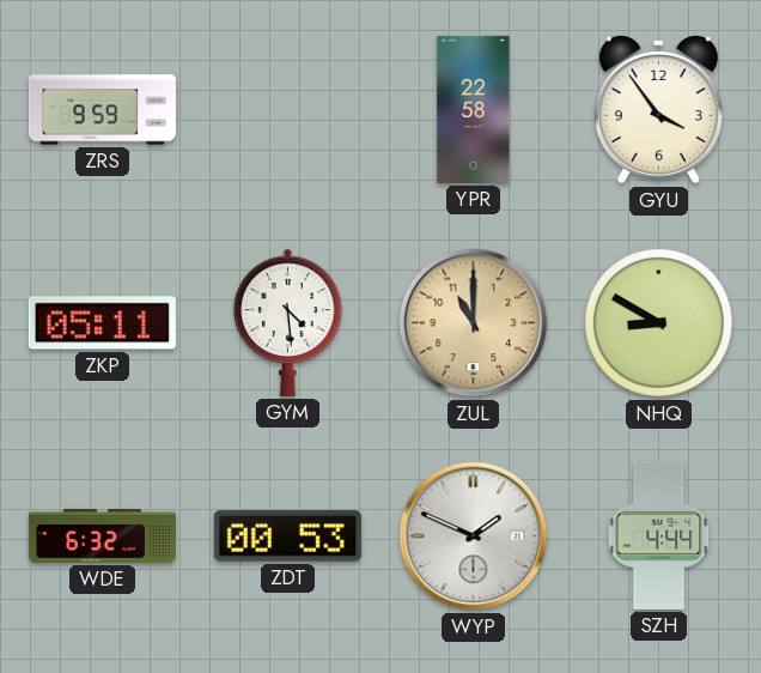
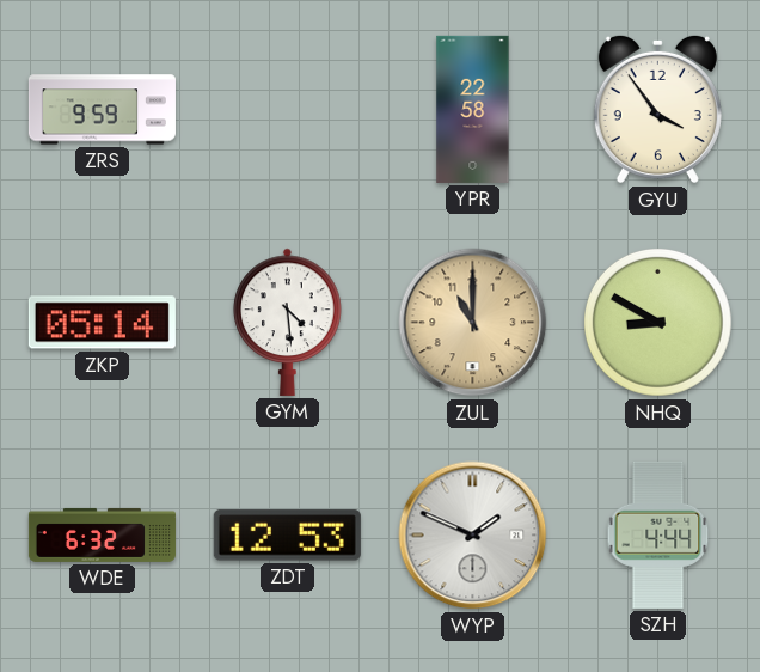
ZKP: 05:11 -> 05:14
ZDT: 00:53 -> 12:53
